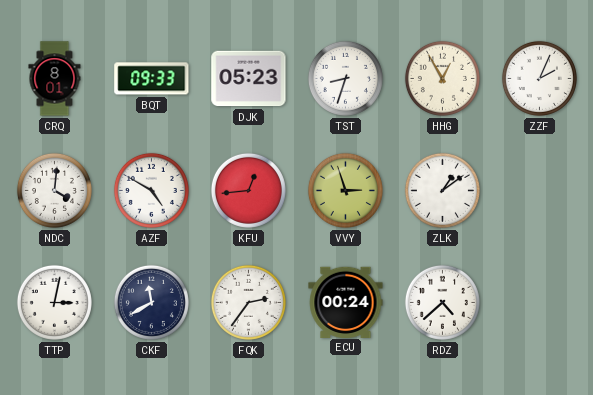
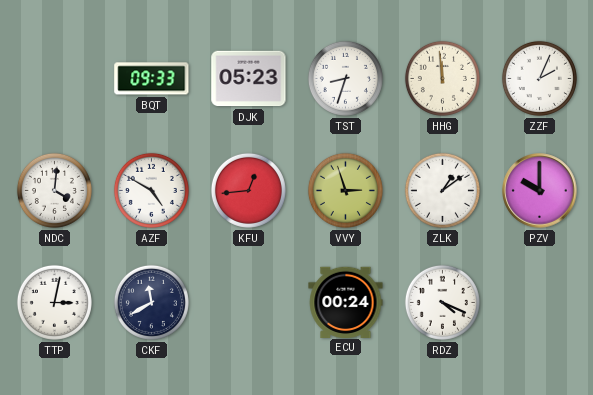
CRQ: 8:01 -> none
HHG: 12:55 -> 11:59
PZV: none -> 10:00
FQK: 2:36 -> none
RDZ: 4:38 -> 4:19
